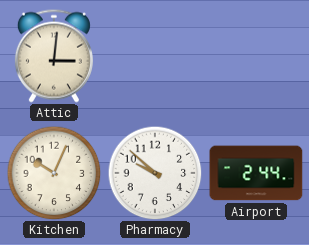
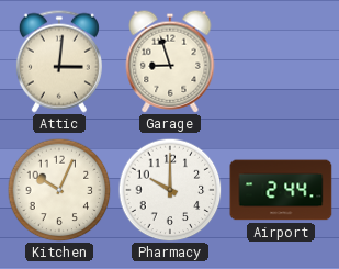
Garage: none -> 8:57
Pharmacy: 9:52 -> 10:00
